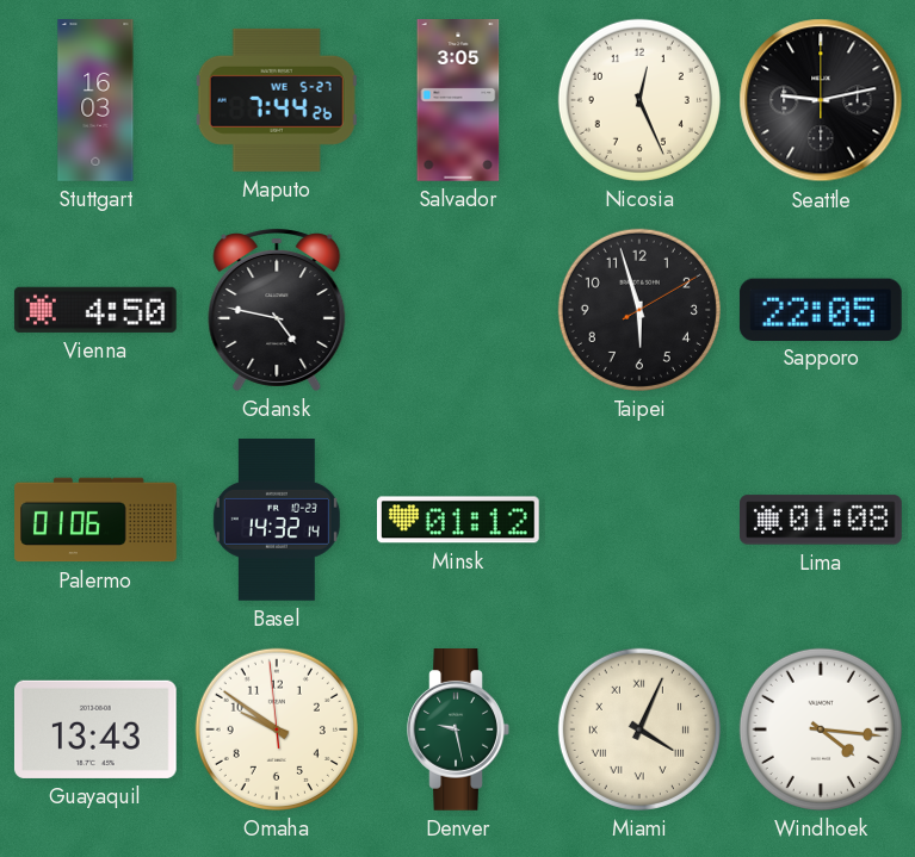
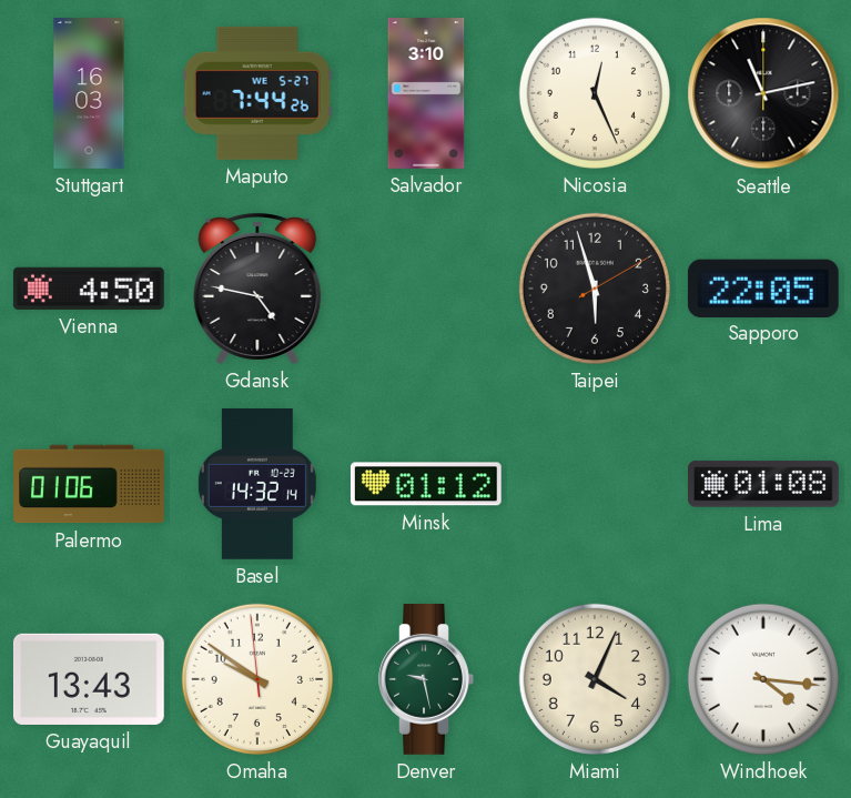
Salvador: 3:05 -> 3:10
Seattle: 9:13 -> 11:13
Miami numerals: Roman -> Arabic
